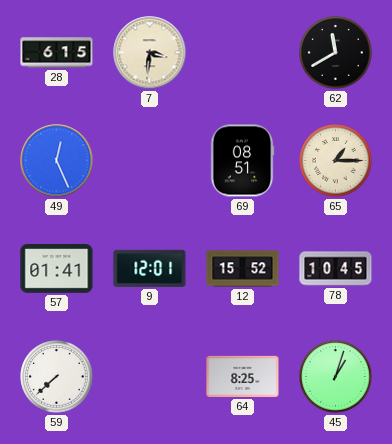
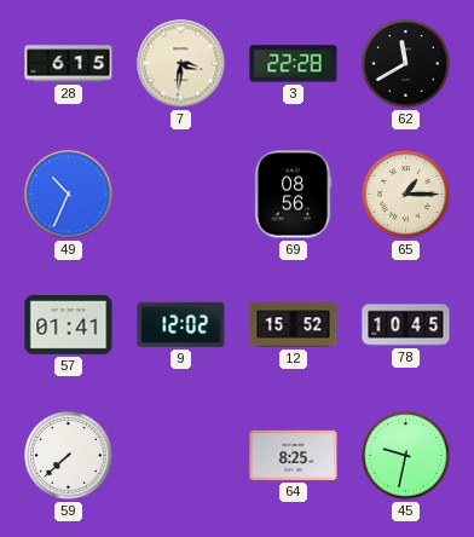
3: none -> 22:28
49: 12:26 -> 10:34
69: 08:51 -> 08:56
9: 12:01 -> 12:02
45: 1:03 -> 9:32
